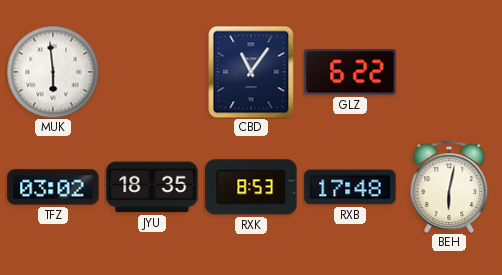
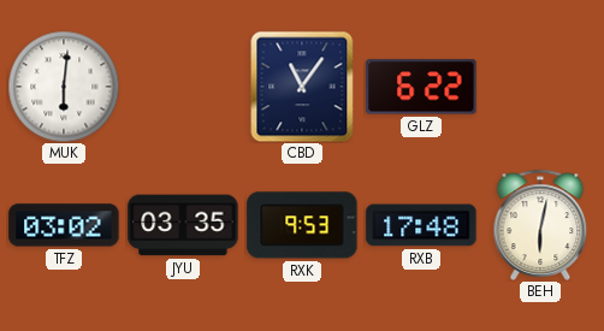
MUK: 5:59 -> 6:01
JYU: 18:35 -> 03:35
RXK: 8:53 -> 9:53
